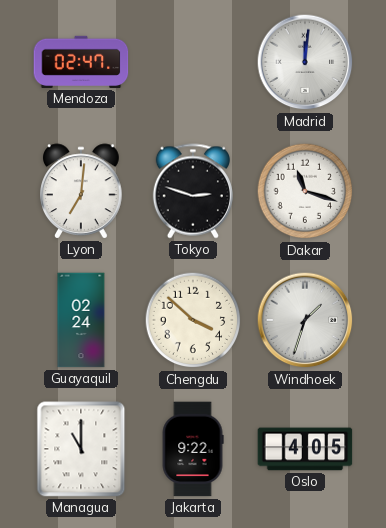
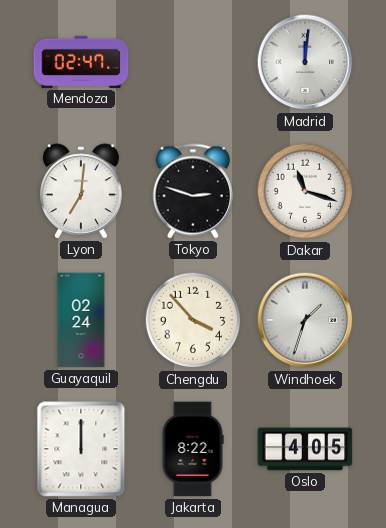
Chengdu: 3:52 -> 3:53
Managua: 11:00 -> 12:00
Jakarta: 9:22 -> 8:22
